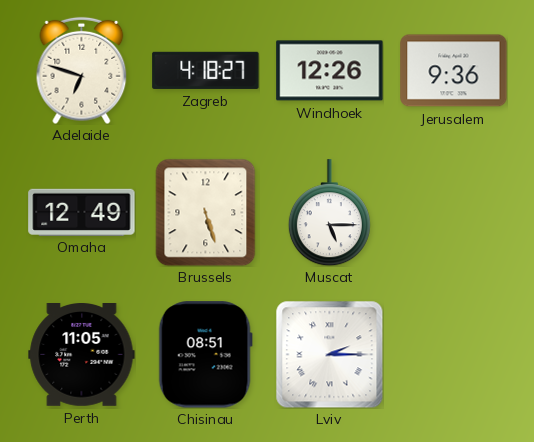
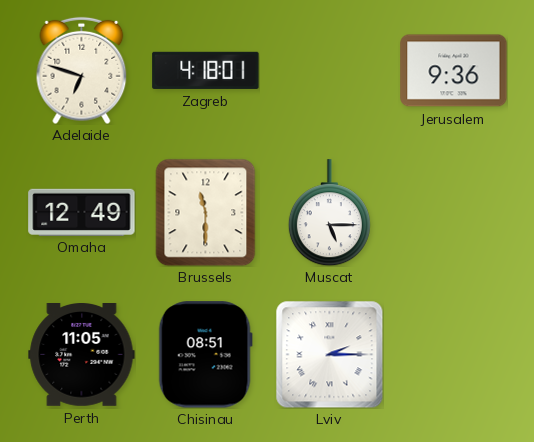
Zagreb: 4:18:27 -> 4:18:01
Windhoek: 12:26 -> none
Brussels: 5:27 -> 11:30
